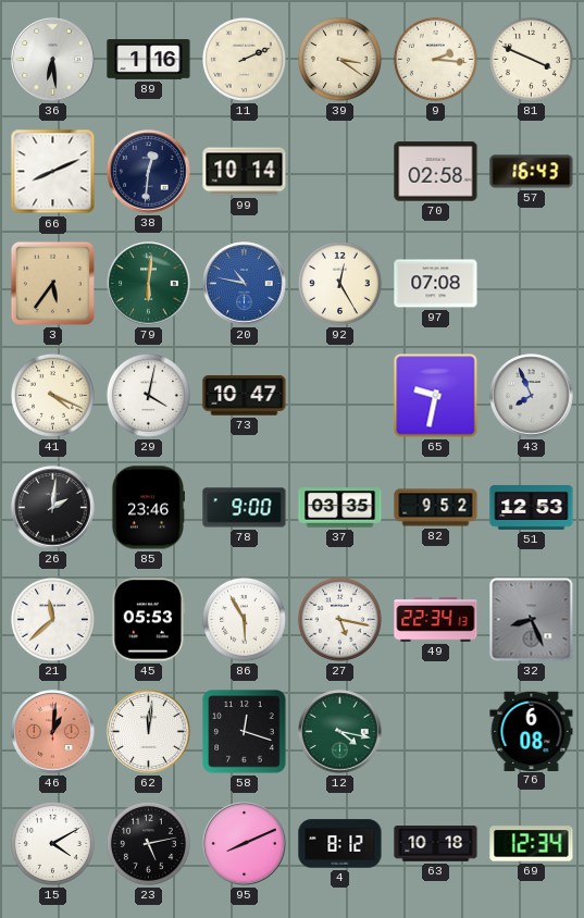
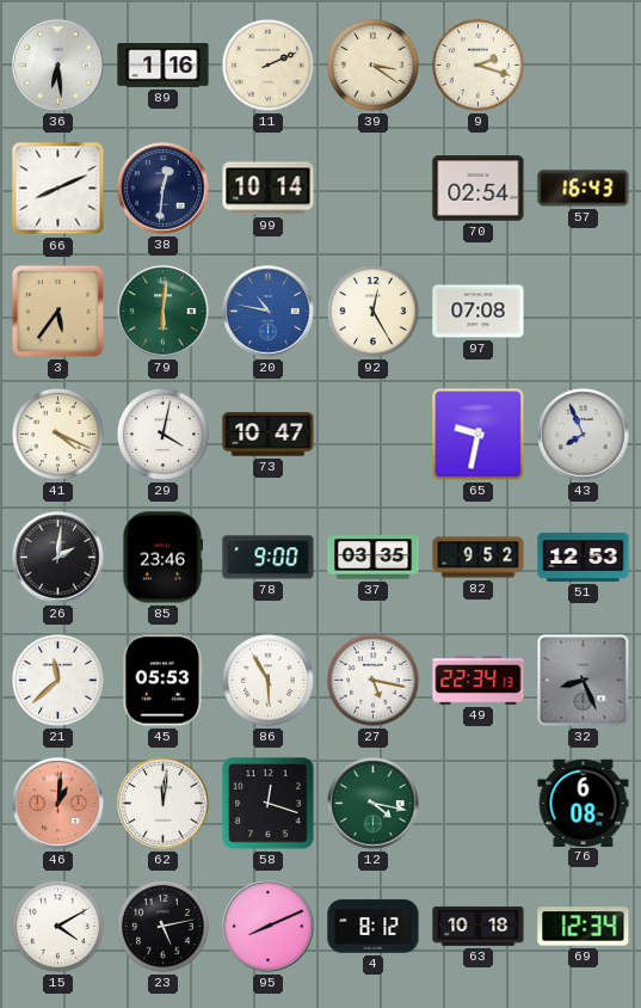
9: 2:16 -> 2:18
81: 3:49 -> none
70: 02:58 -> 02:54
